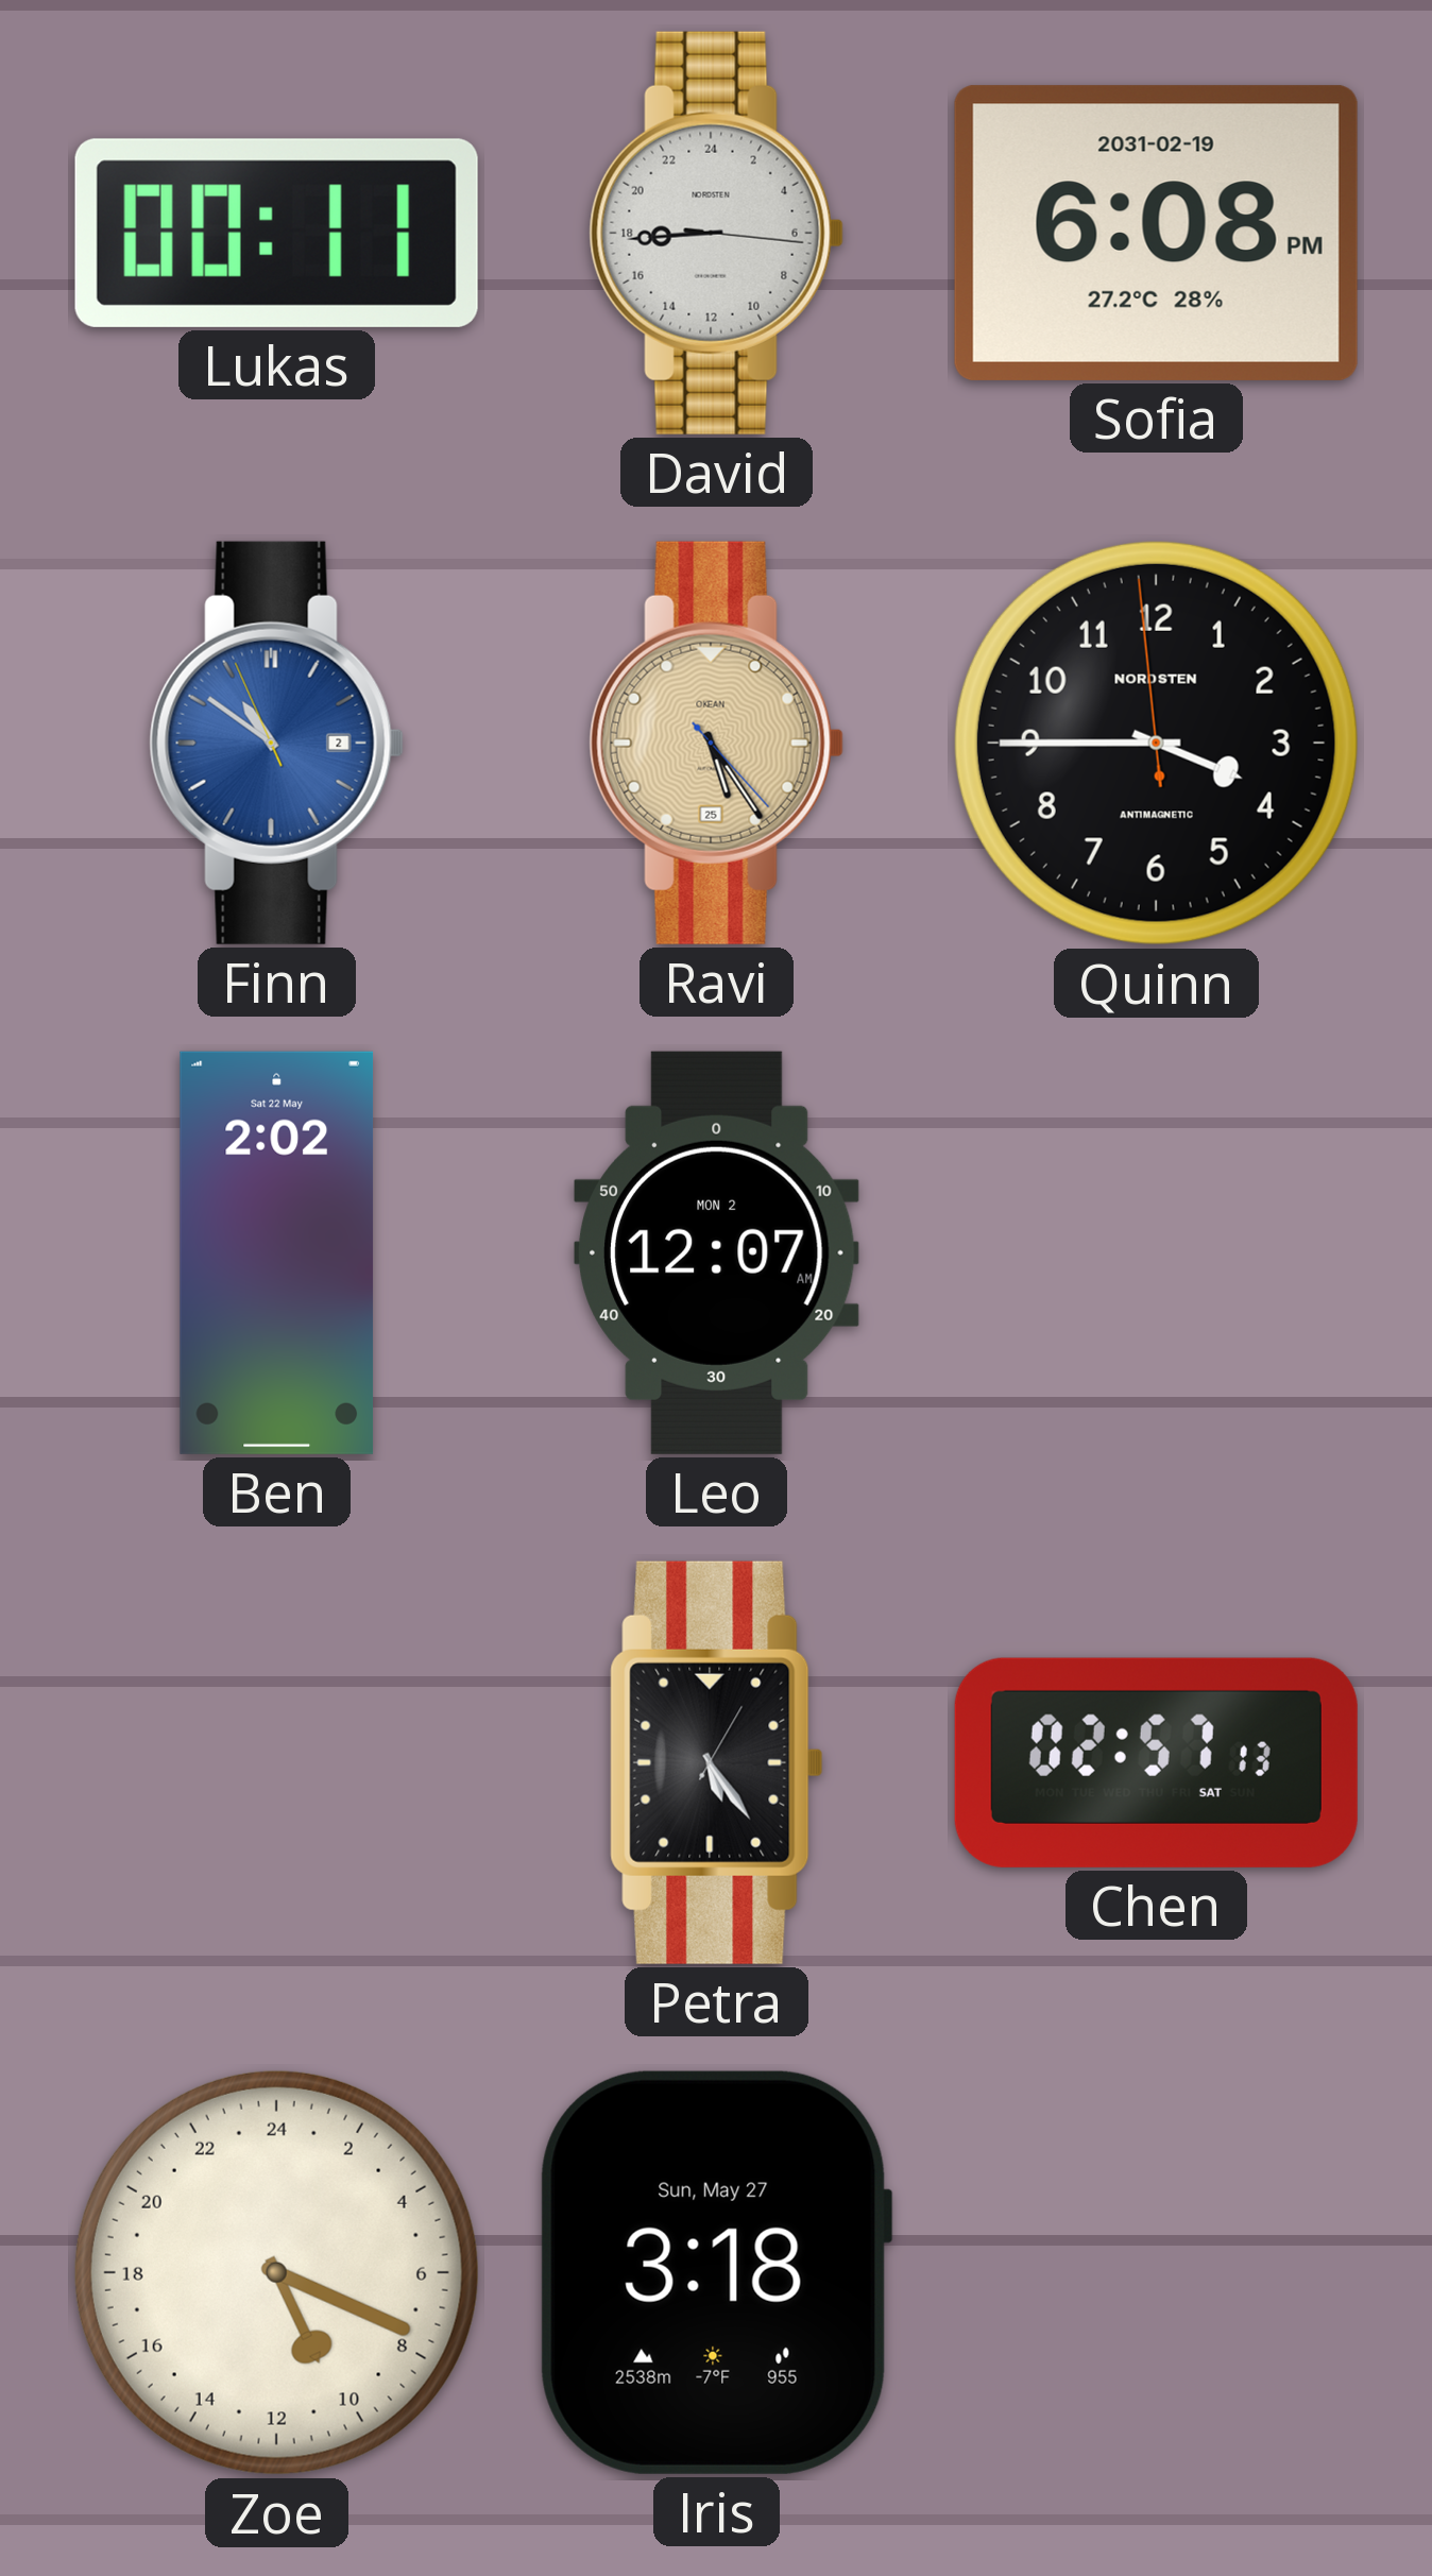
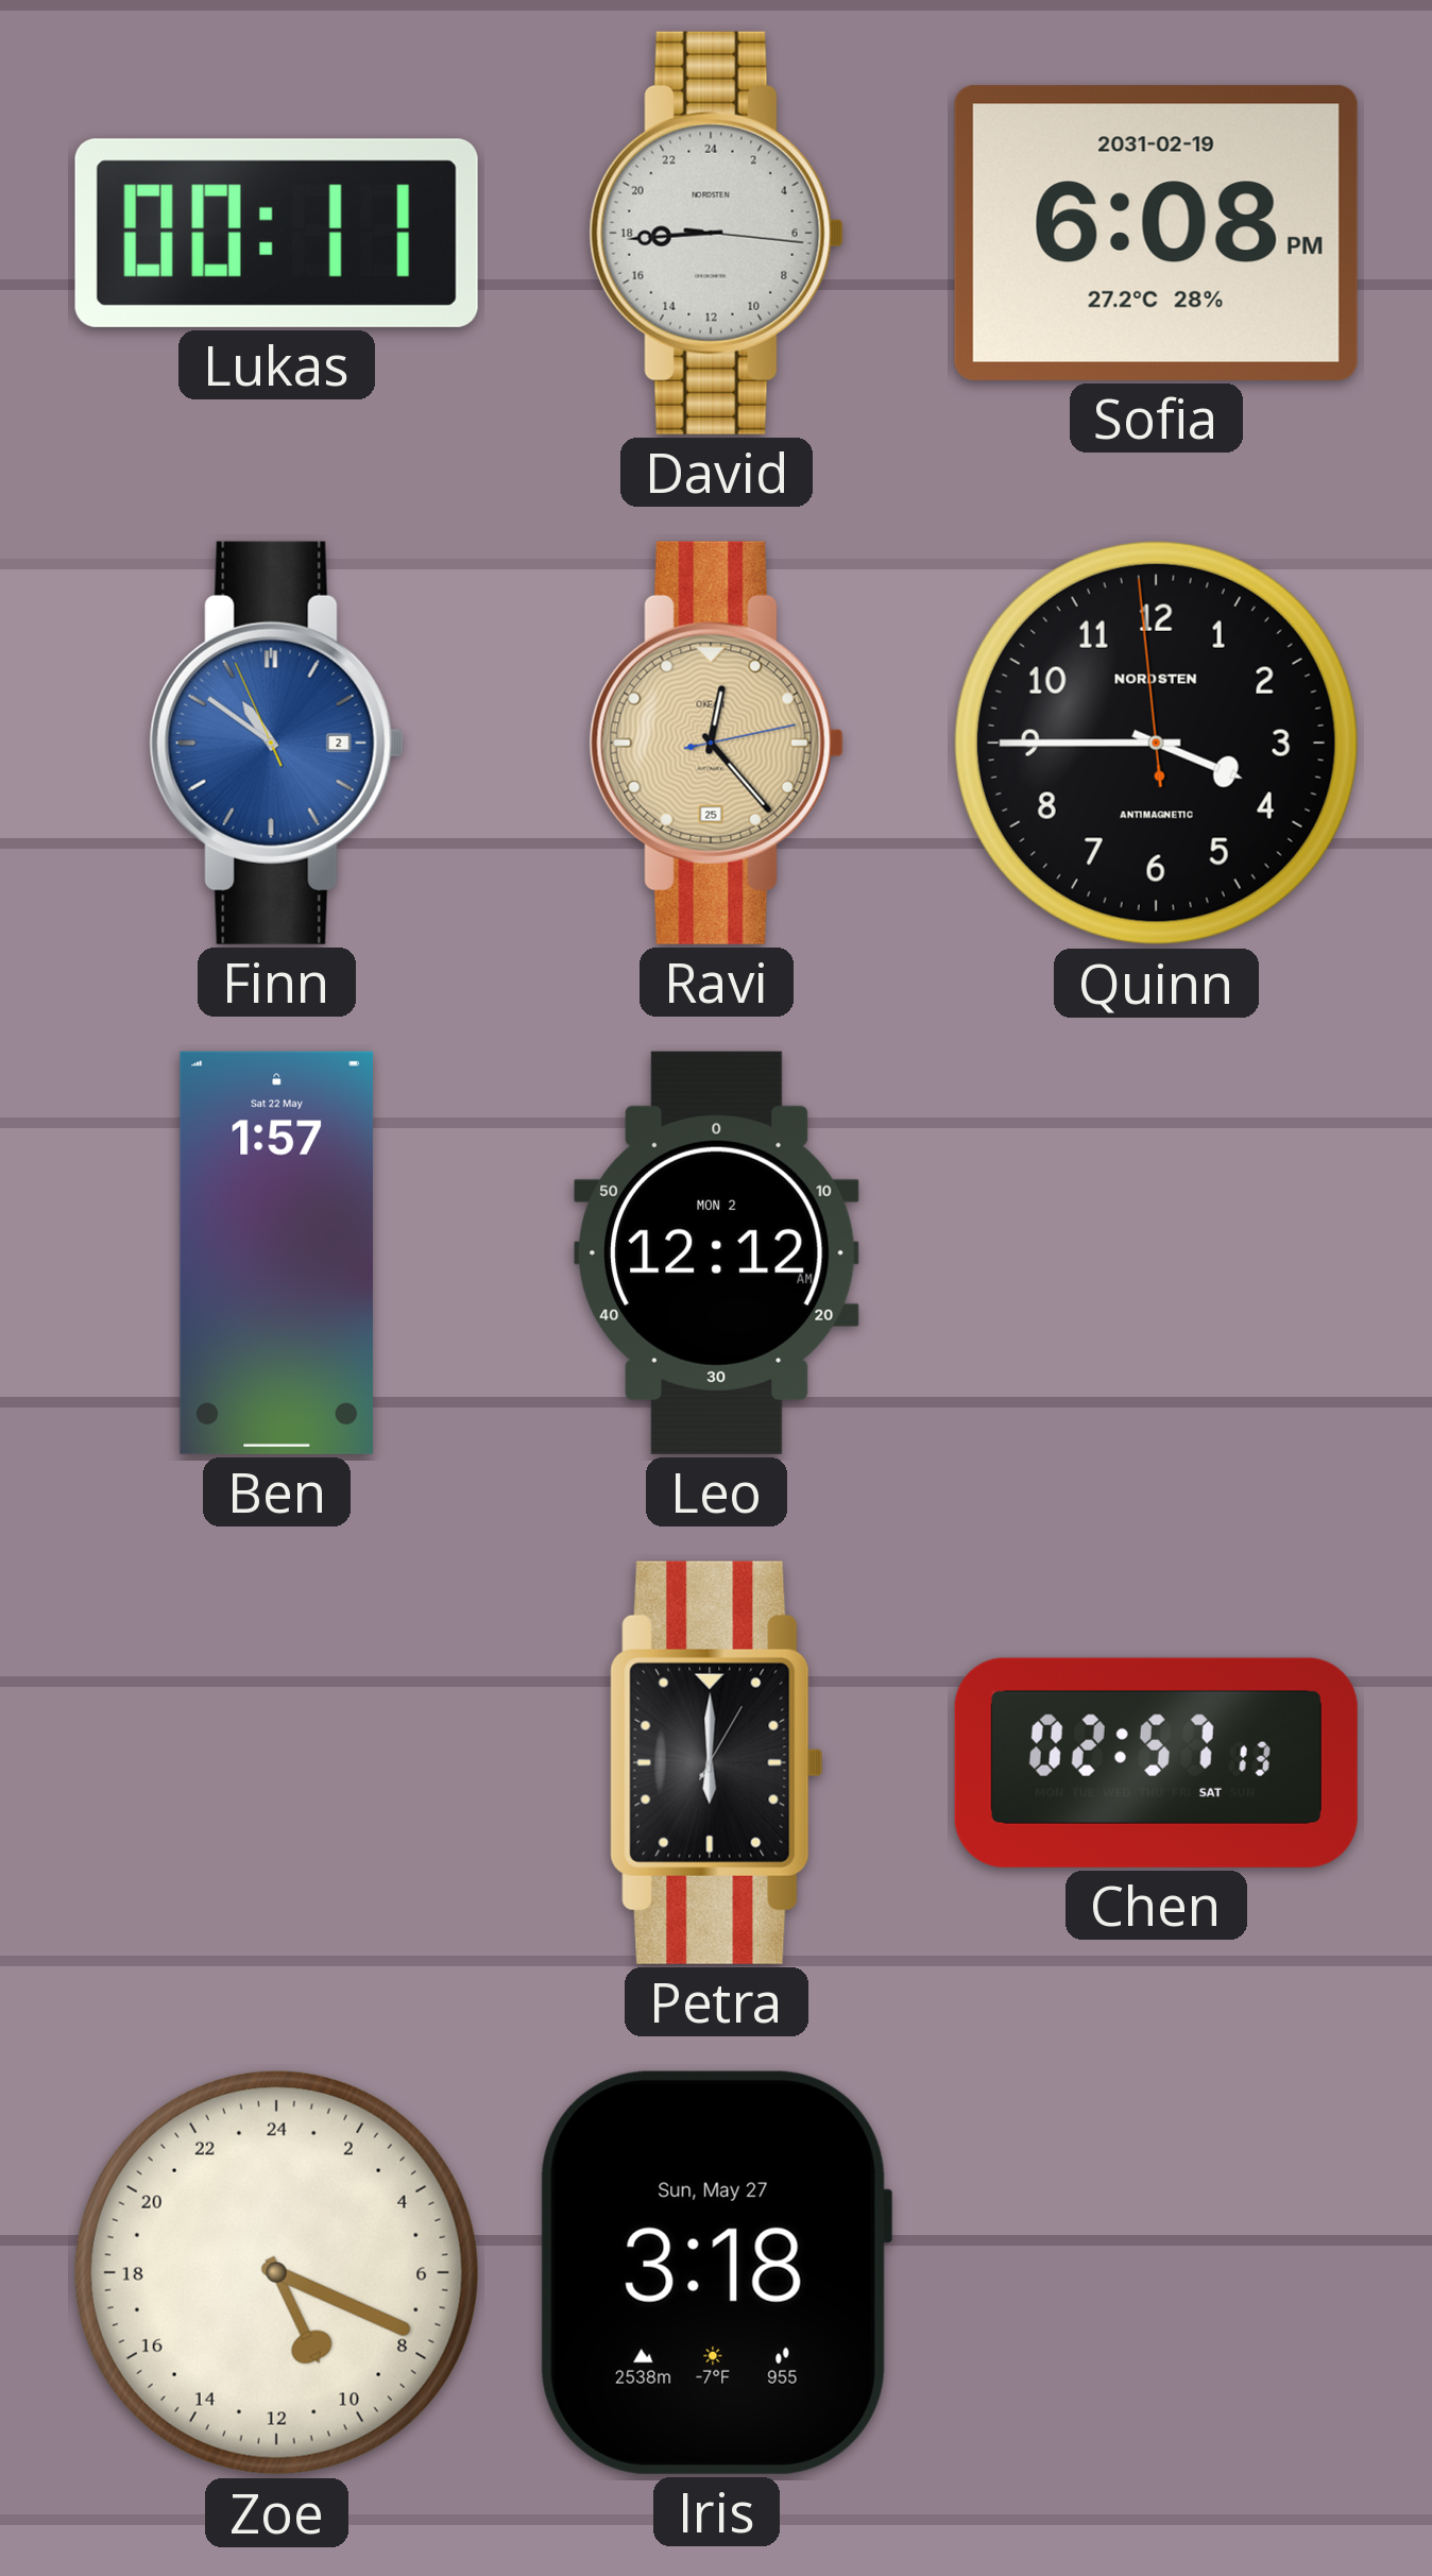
Ravi: 5:24 -> 12:23
Ben: 2:02 -> 1:57
Leo: 12:07 -> 12:12
Petra: 5:24 -> 6:00
